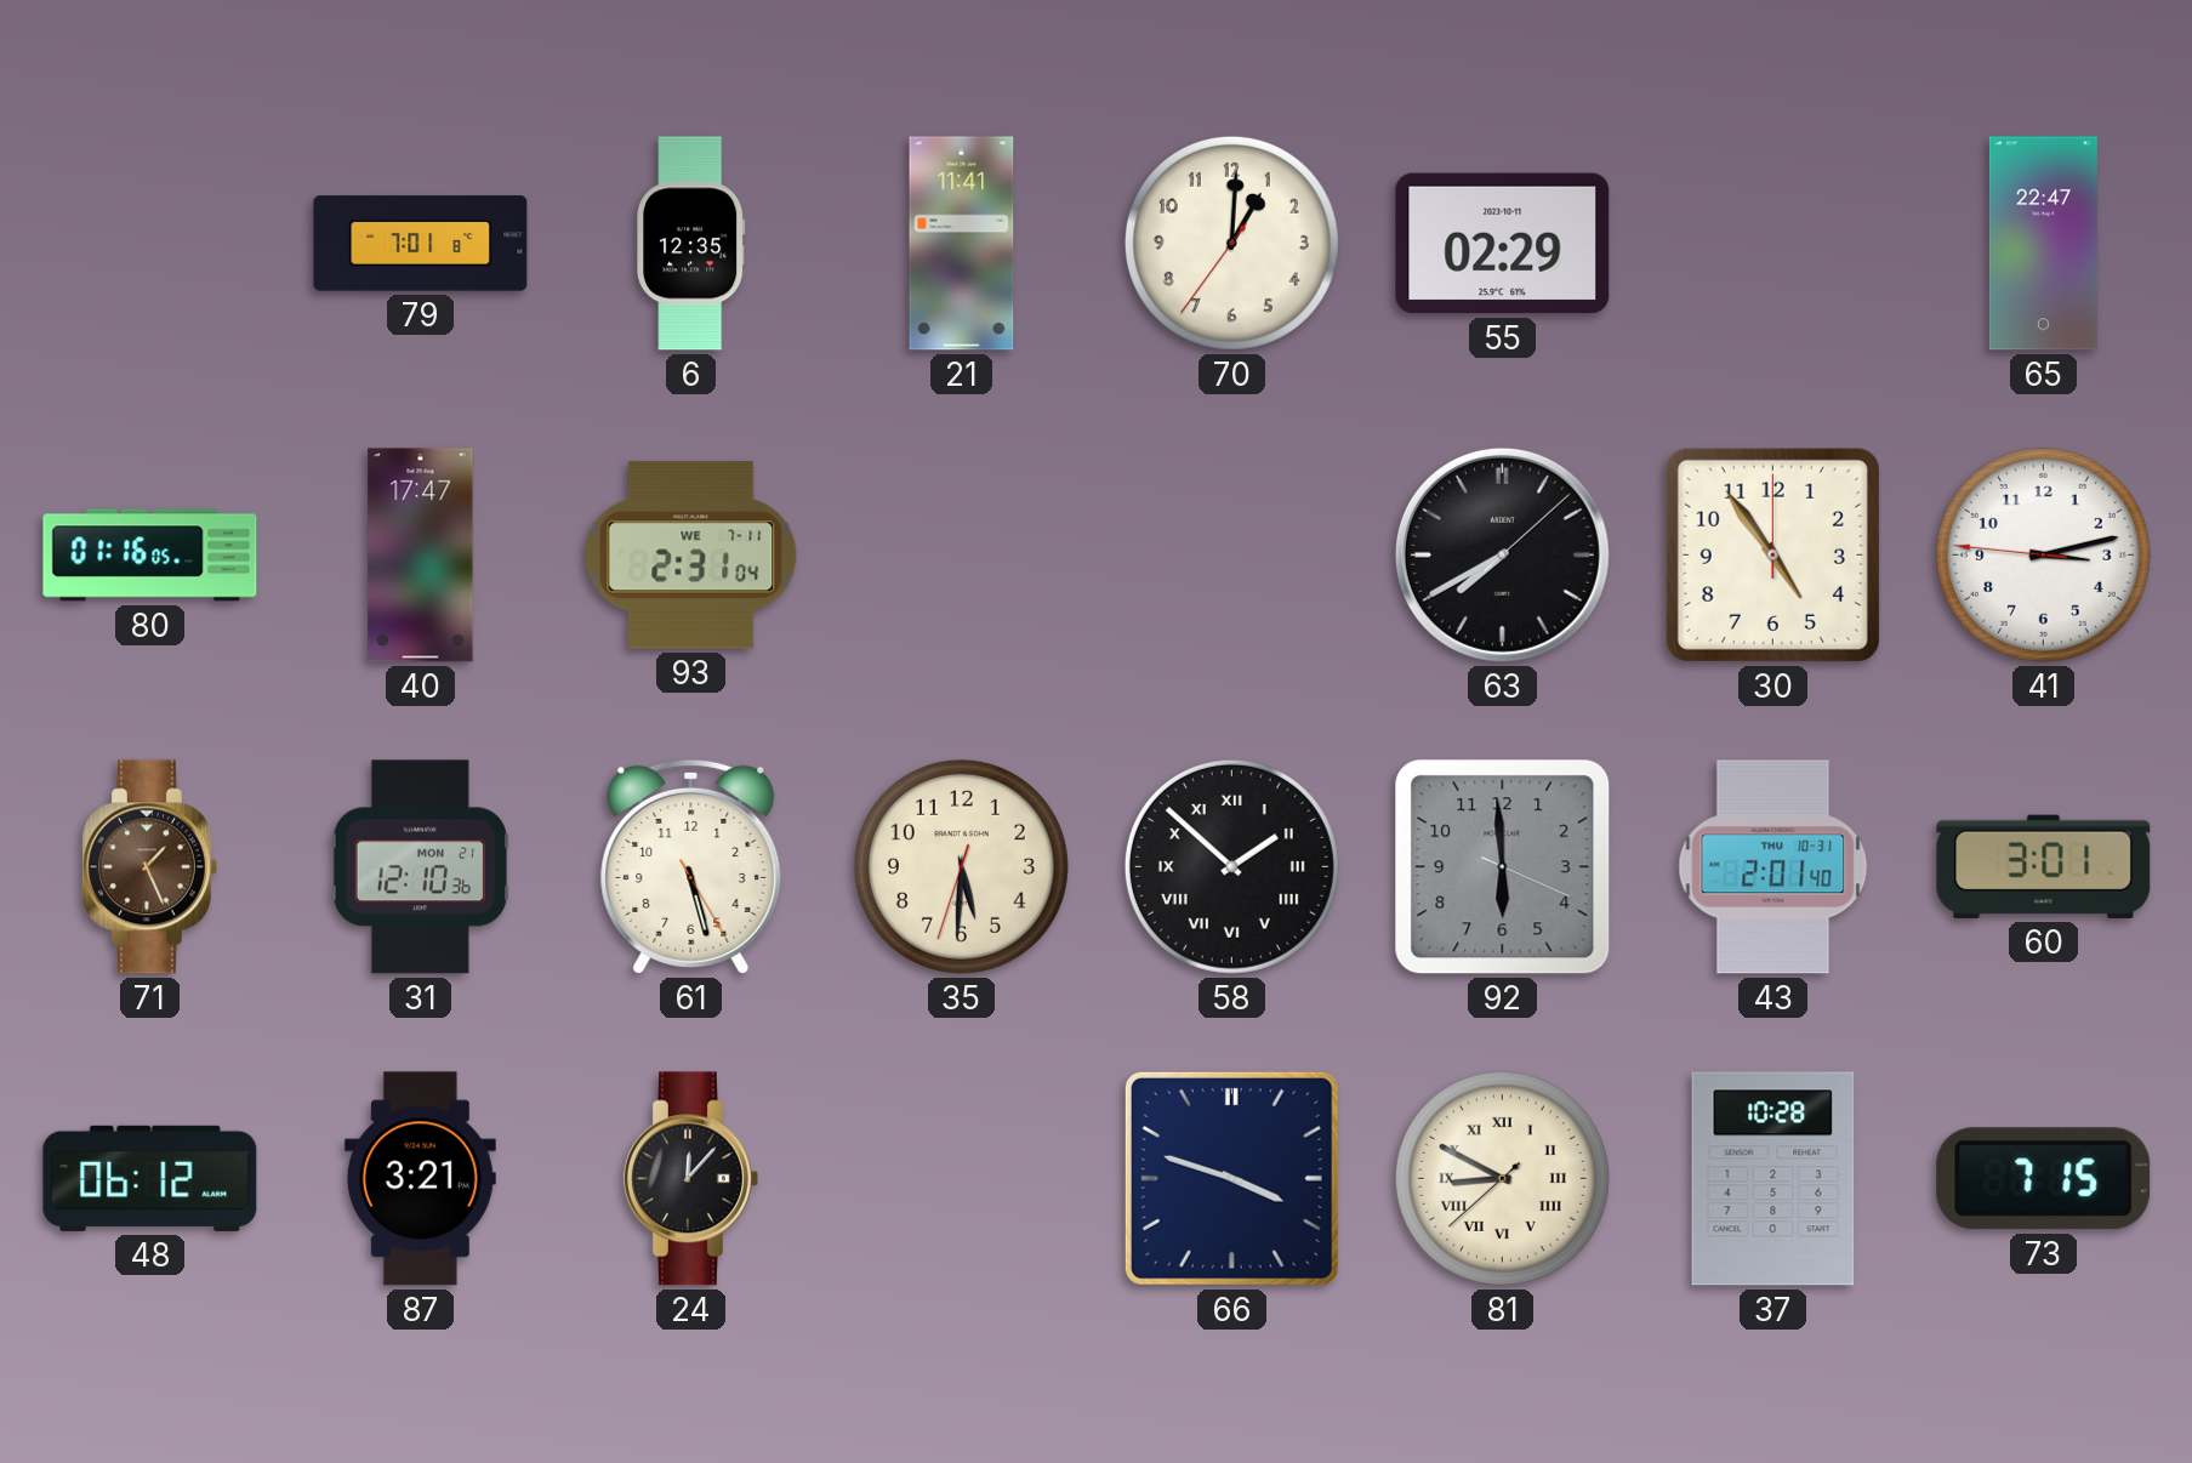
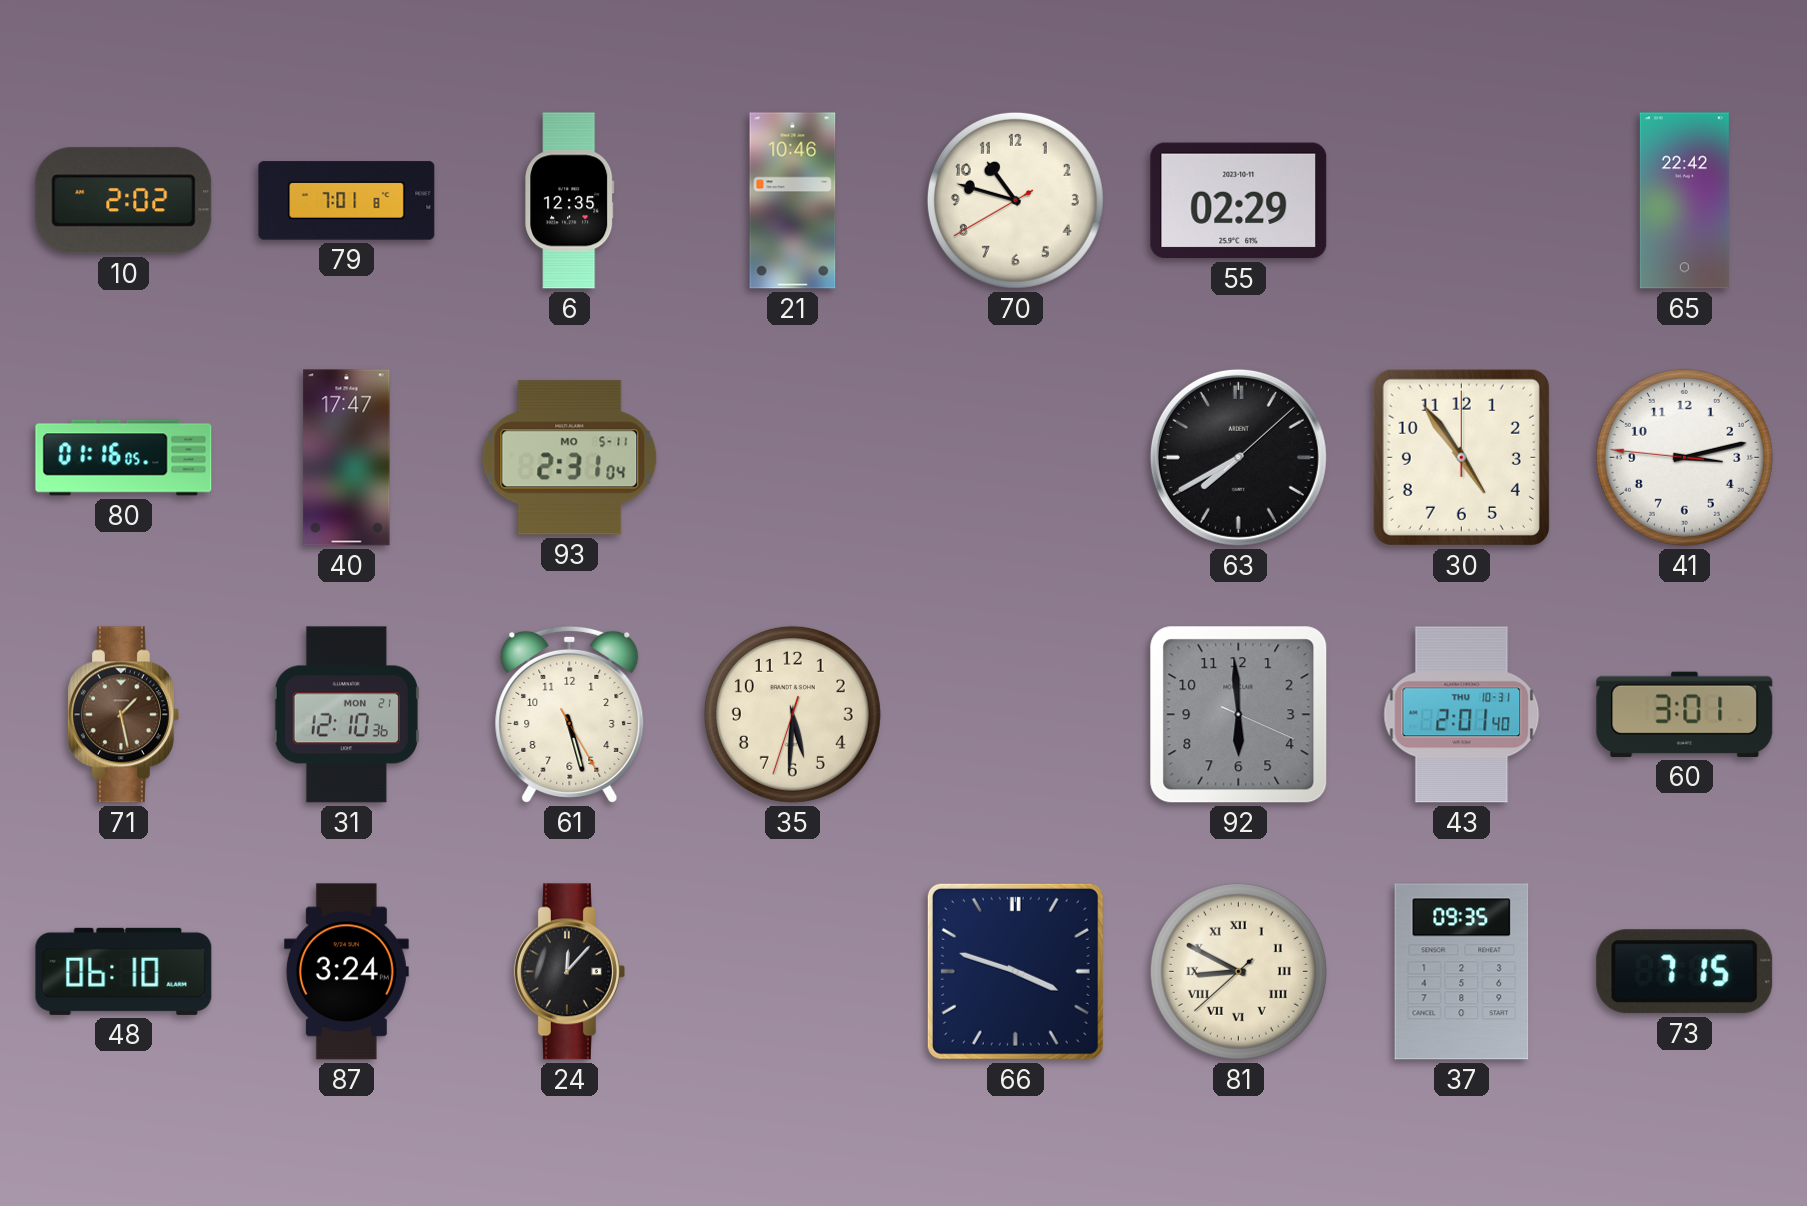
10: none -> 2:02
21: 11:41 -> 10:46
70: 1:00 -> 10:47
65: 22:47 -> 22:42
93 date: WE 7-11 -> MO 5-11
71: 1:26 -> 1:28
58: 1:52 -> none
48: 06:12 -> 06:10
87: 3:21 -> 3:24
37: 10:28 -> 09:35
